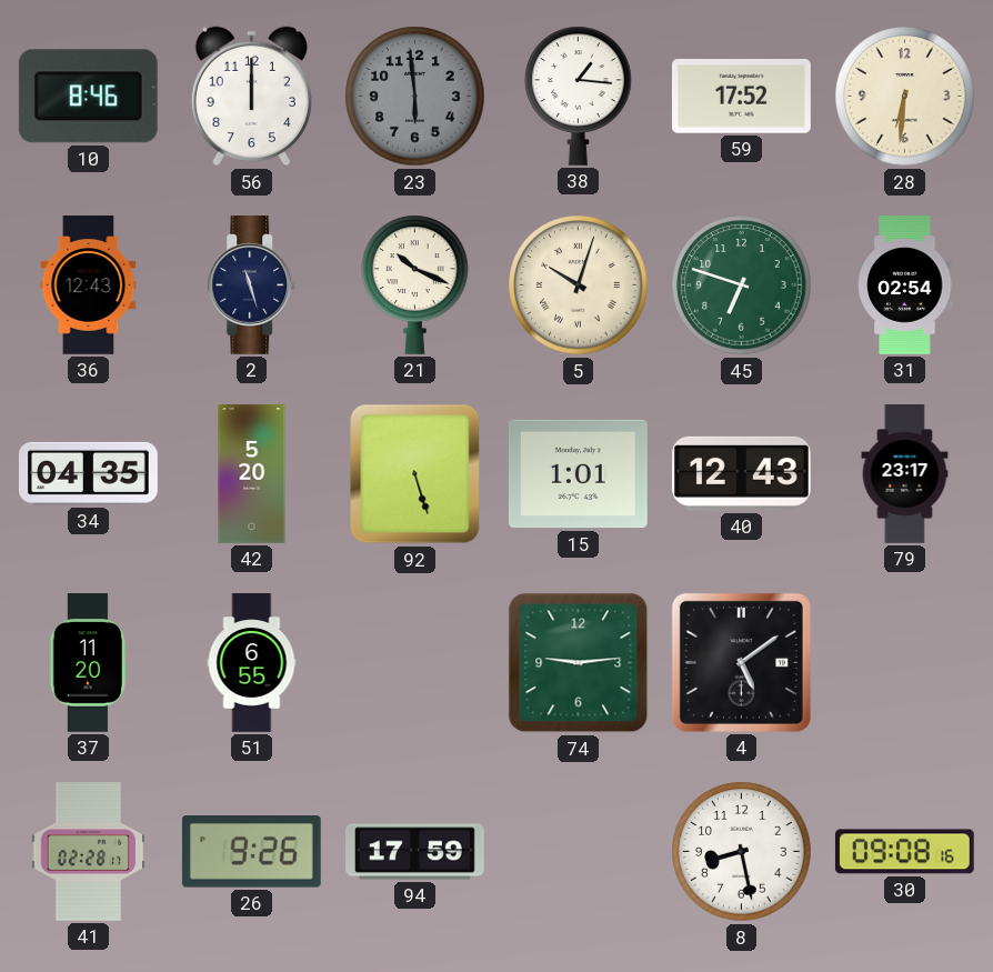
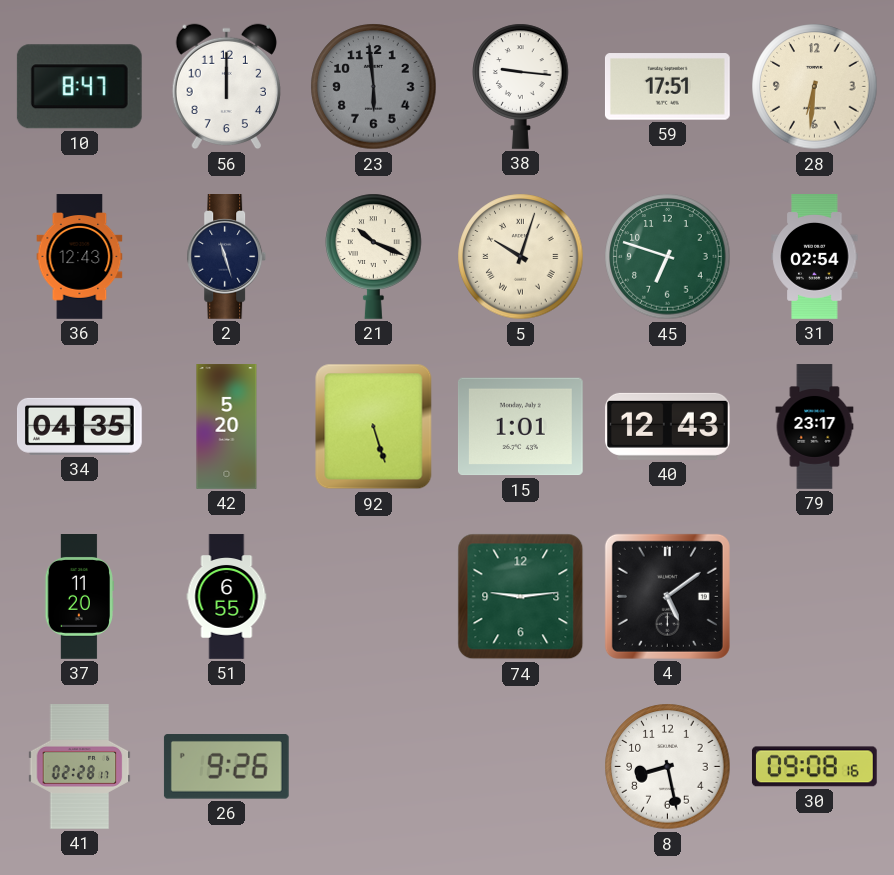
10: 8:46 -> 8:47
38: 1:16 -> 9:16
59: 17:52 -> 17:51
94: 17:59 -> none
